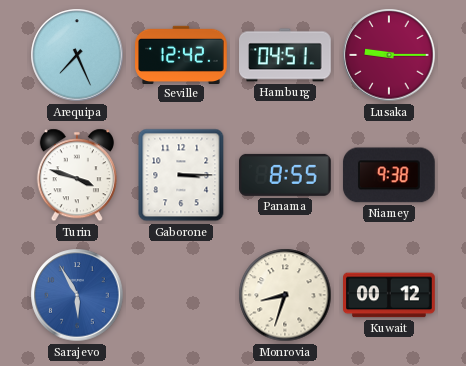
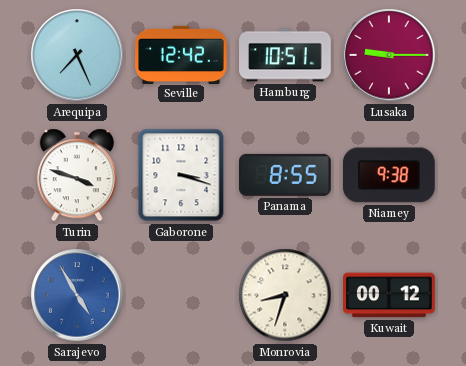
Hamburg: 04:51 -> 10:51
Gaborone: 3:15 -> 3:18
Sarajevo: 5:55 -> 4:55
